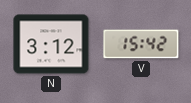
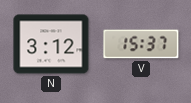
V: 15:42 -> 15:37
